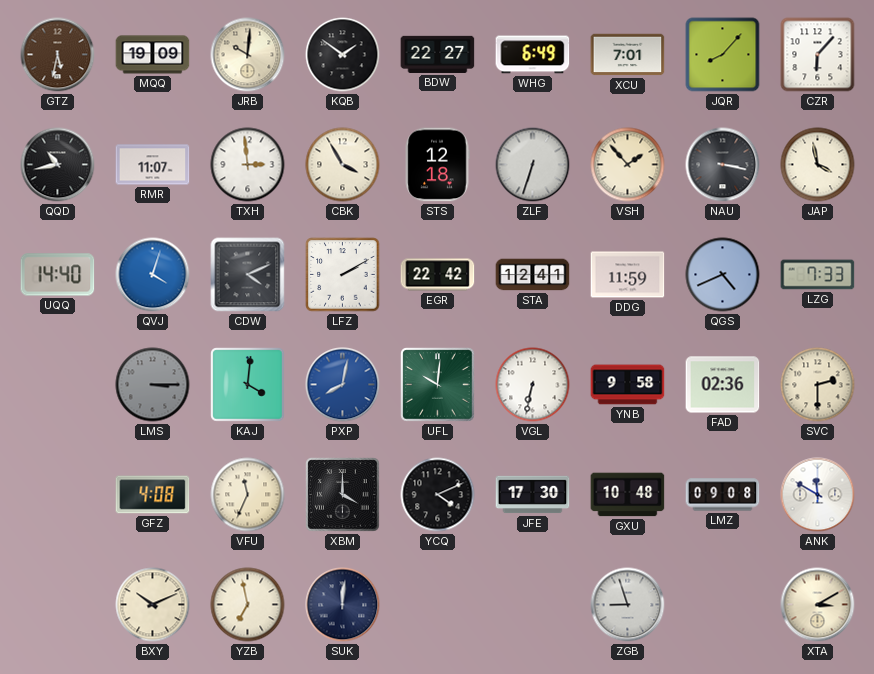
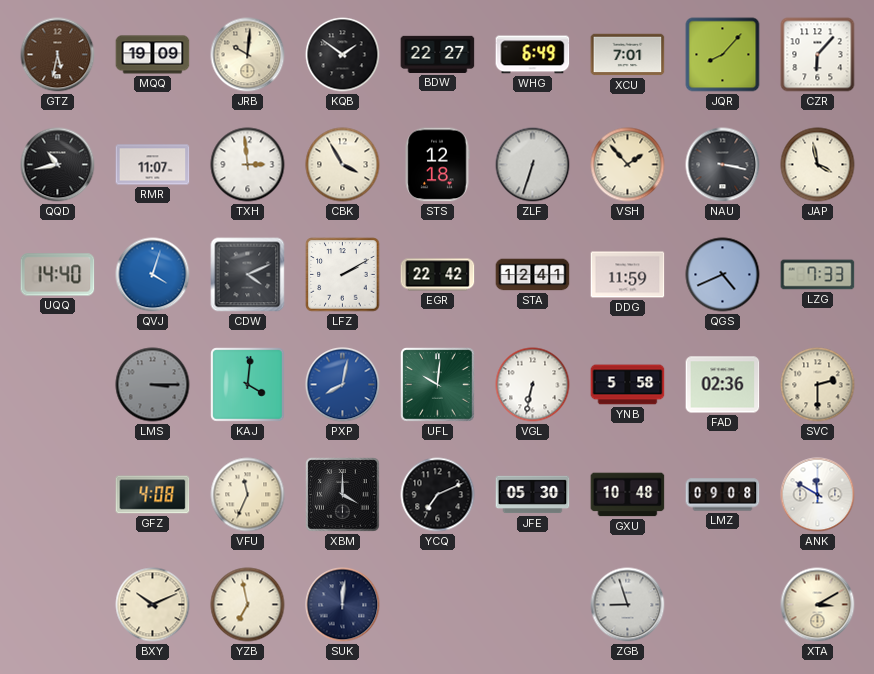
YNB: 9:58 -> 5:58
YCQ: 4:11 -> 7:11
JFE: 17:30 -> 05:30
